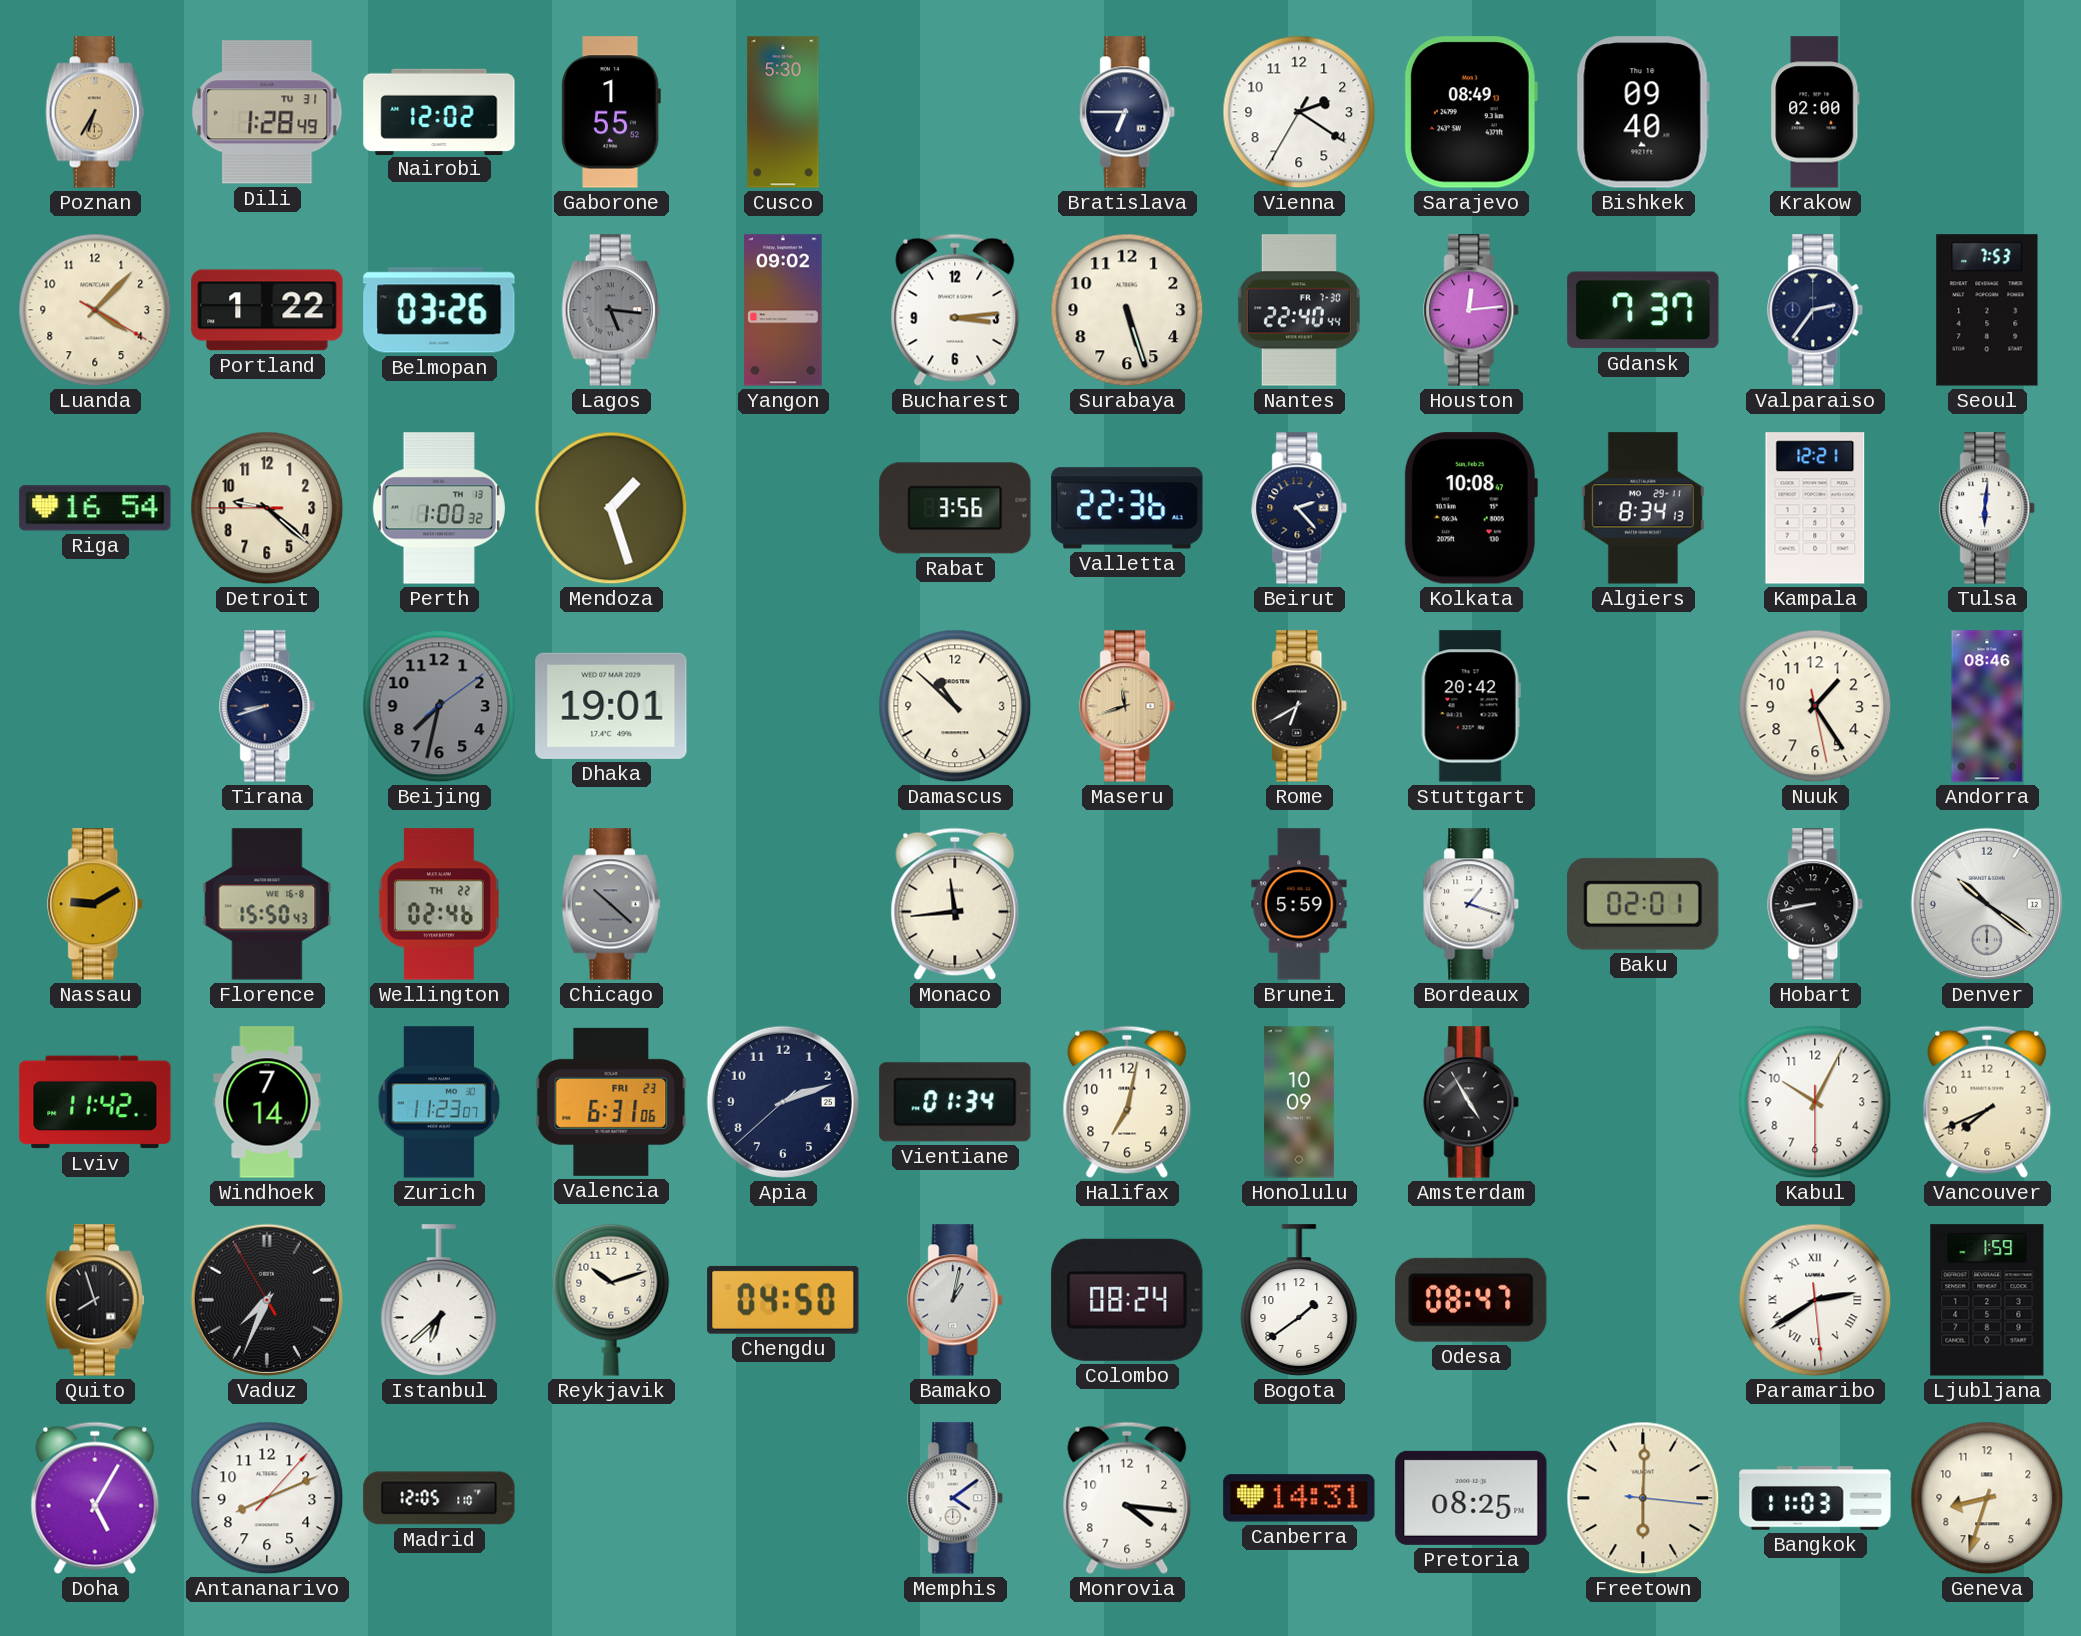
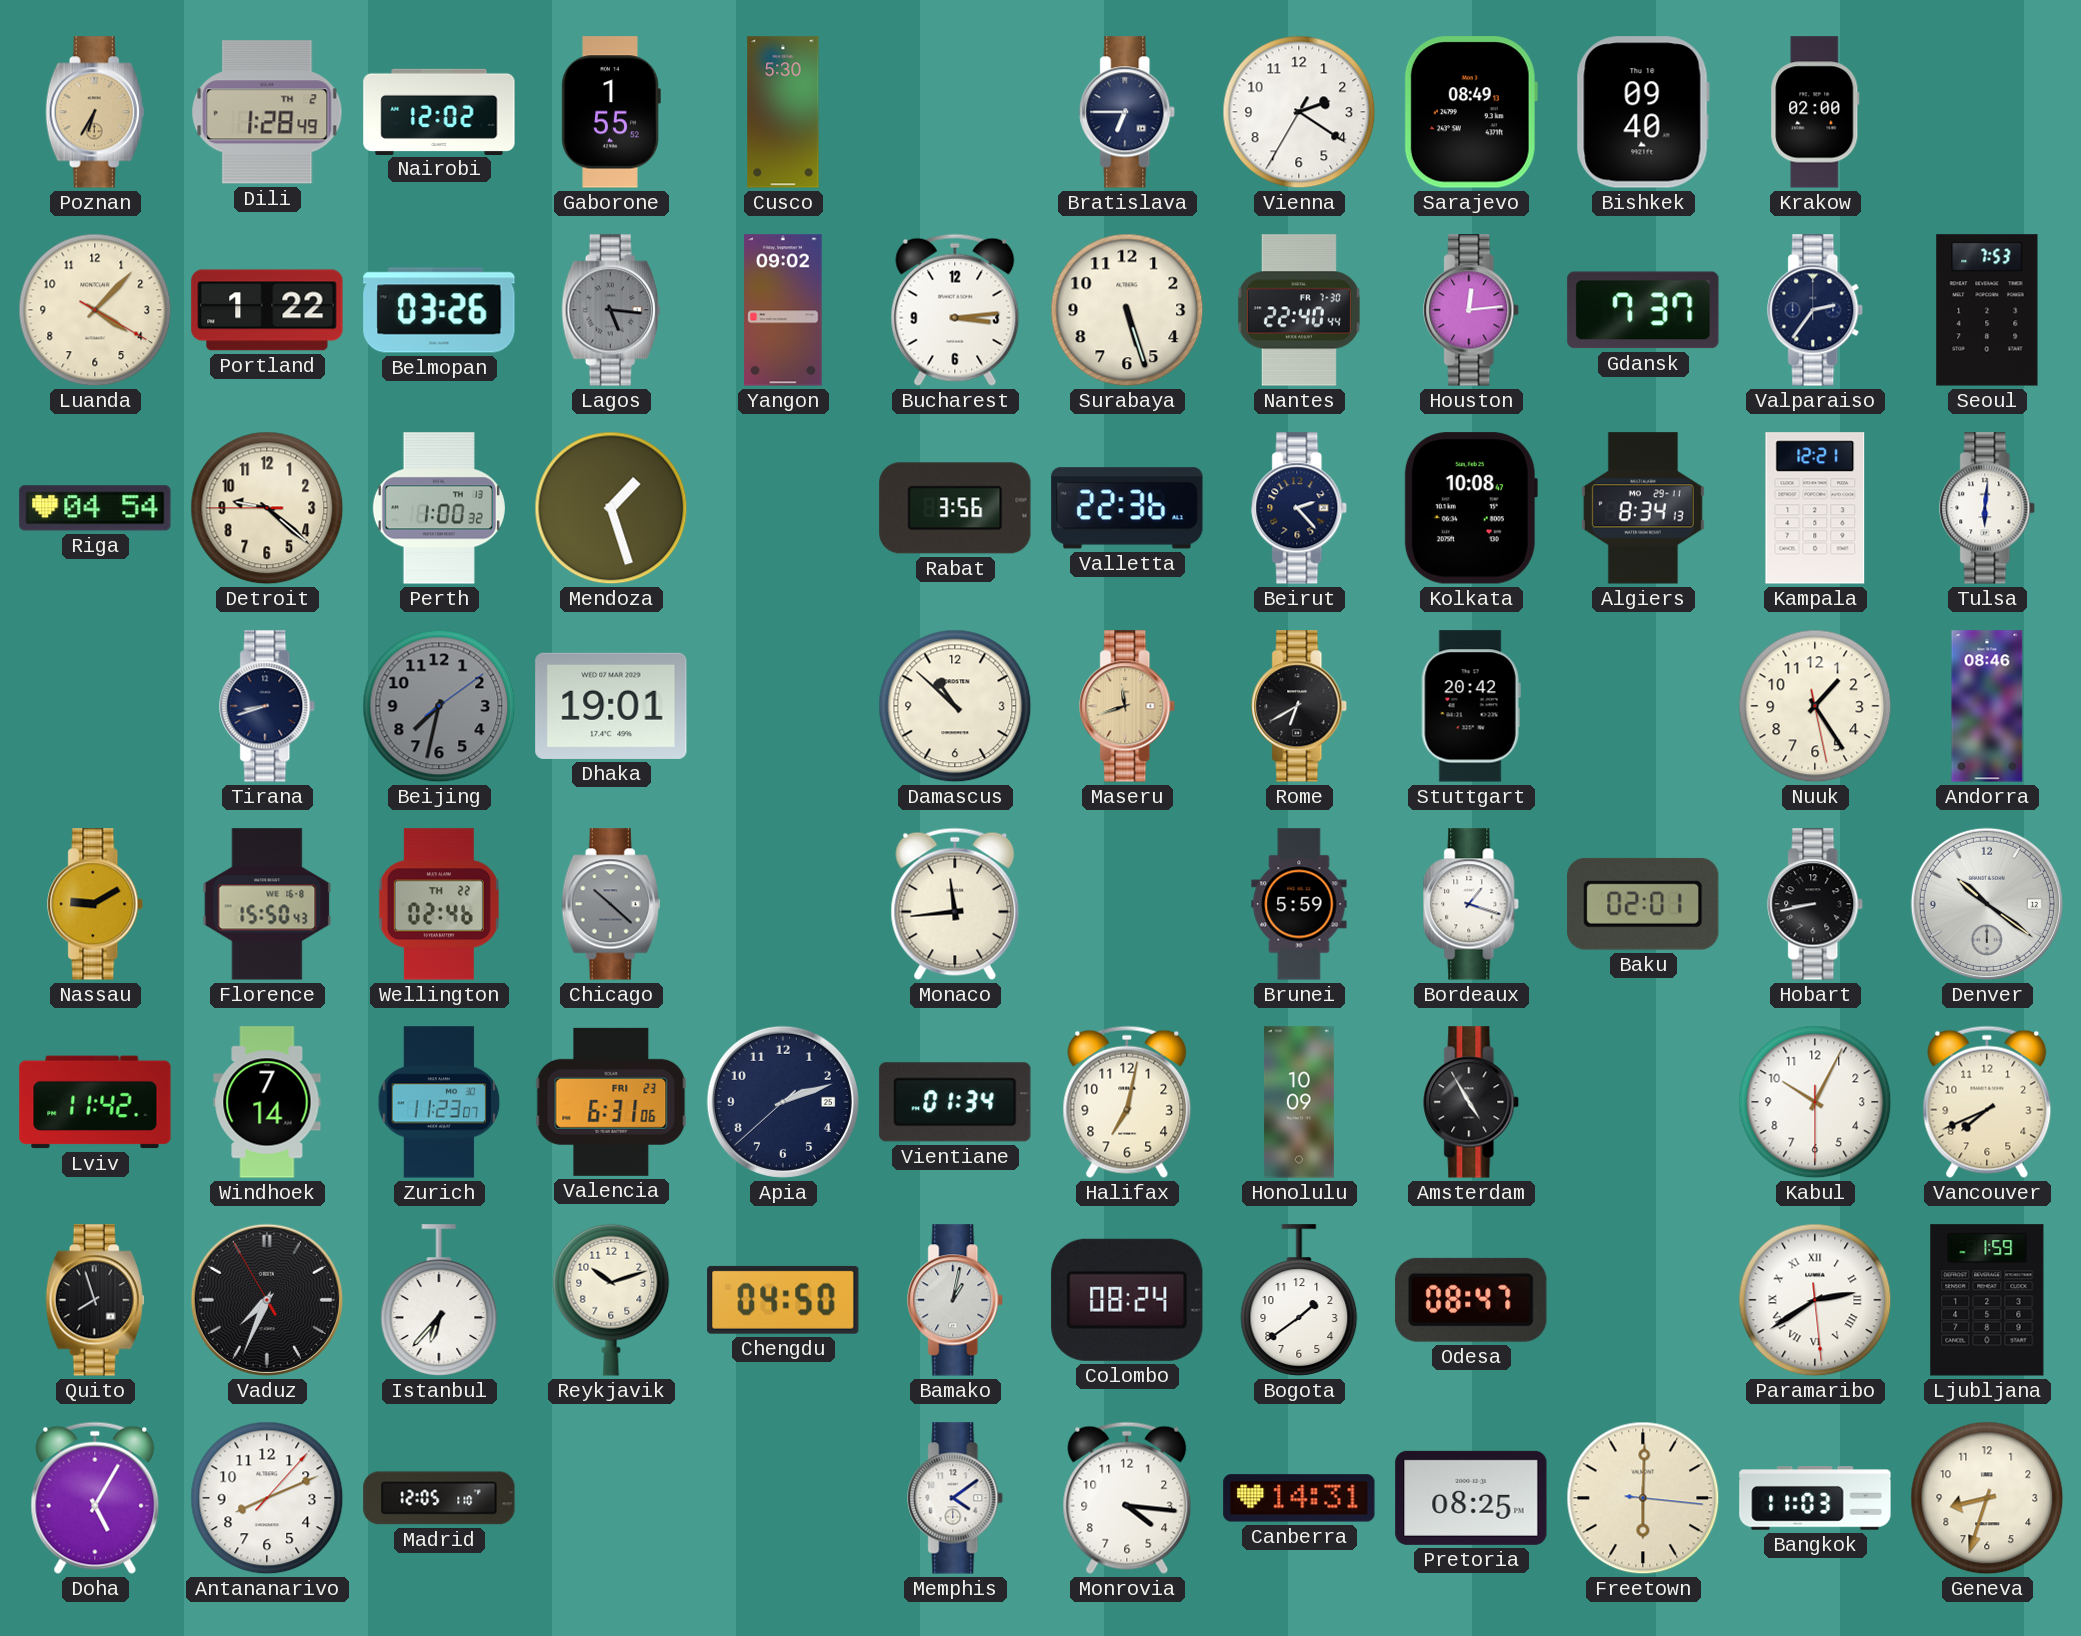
Dili date: TU 31 -> TH 2
Riga: 16:54 -> 04:54
Istanbul: 6:38 -> 6:37
